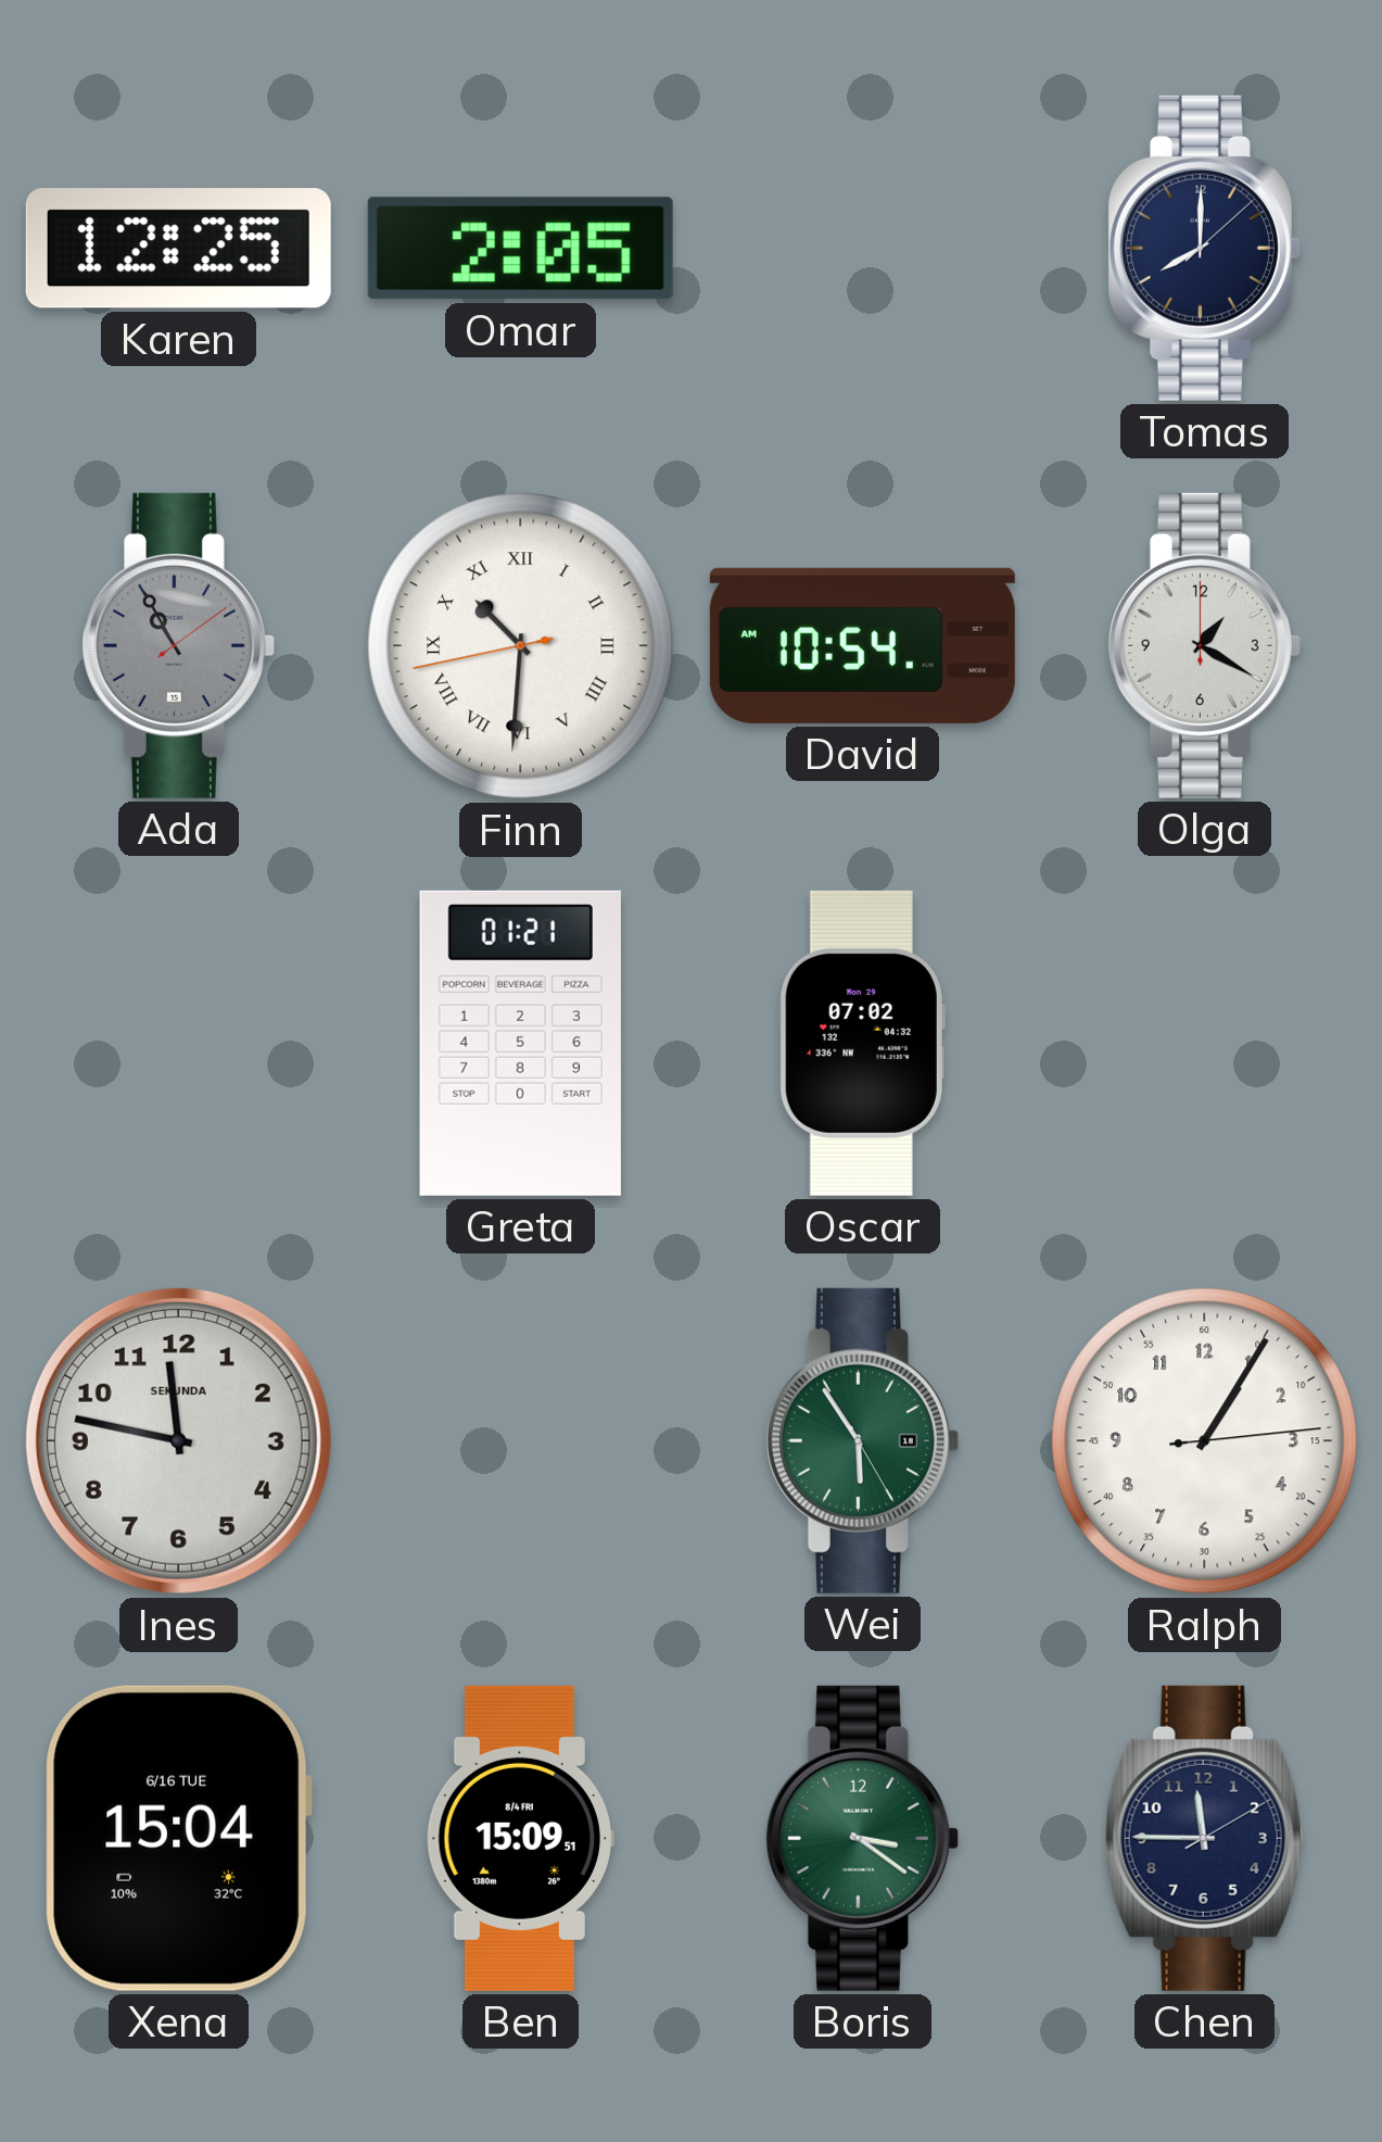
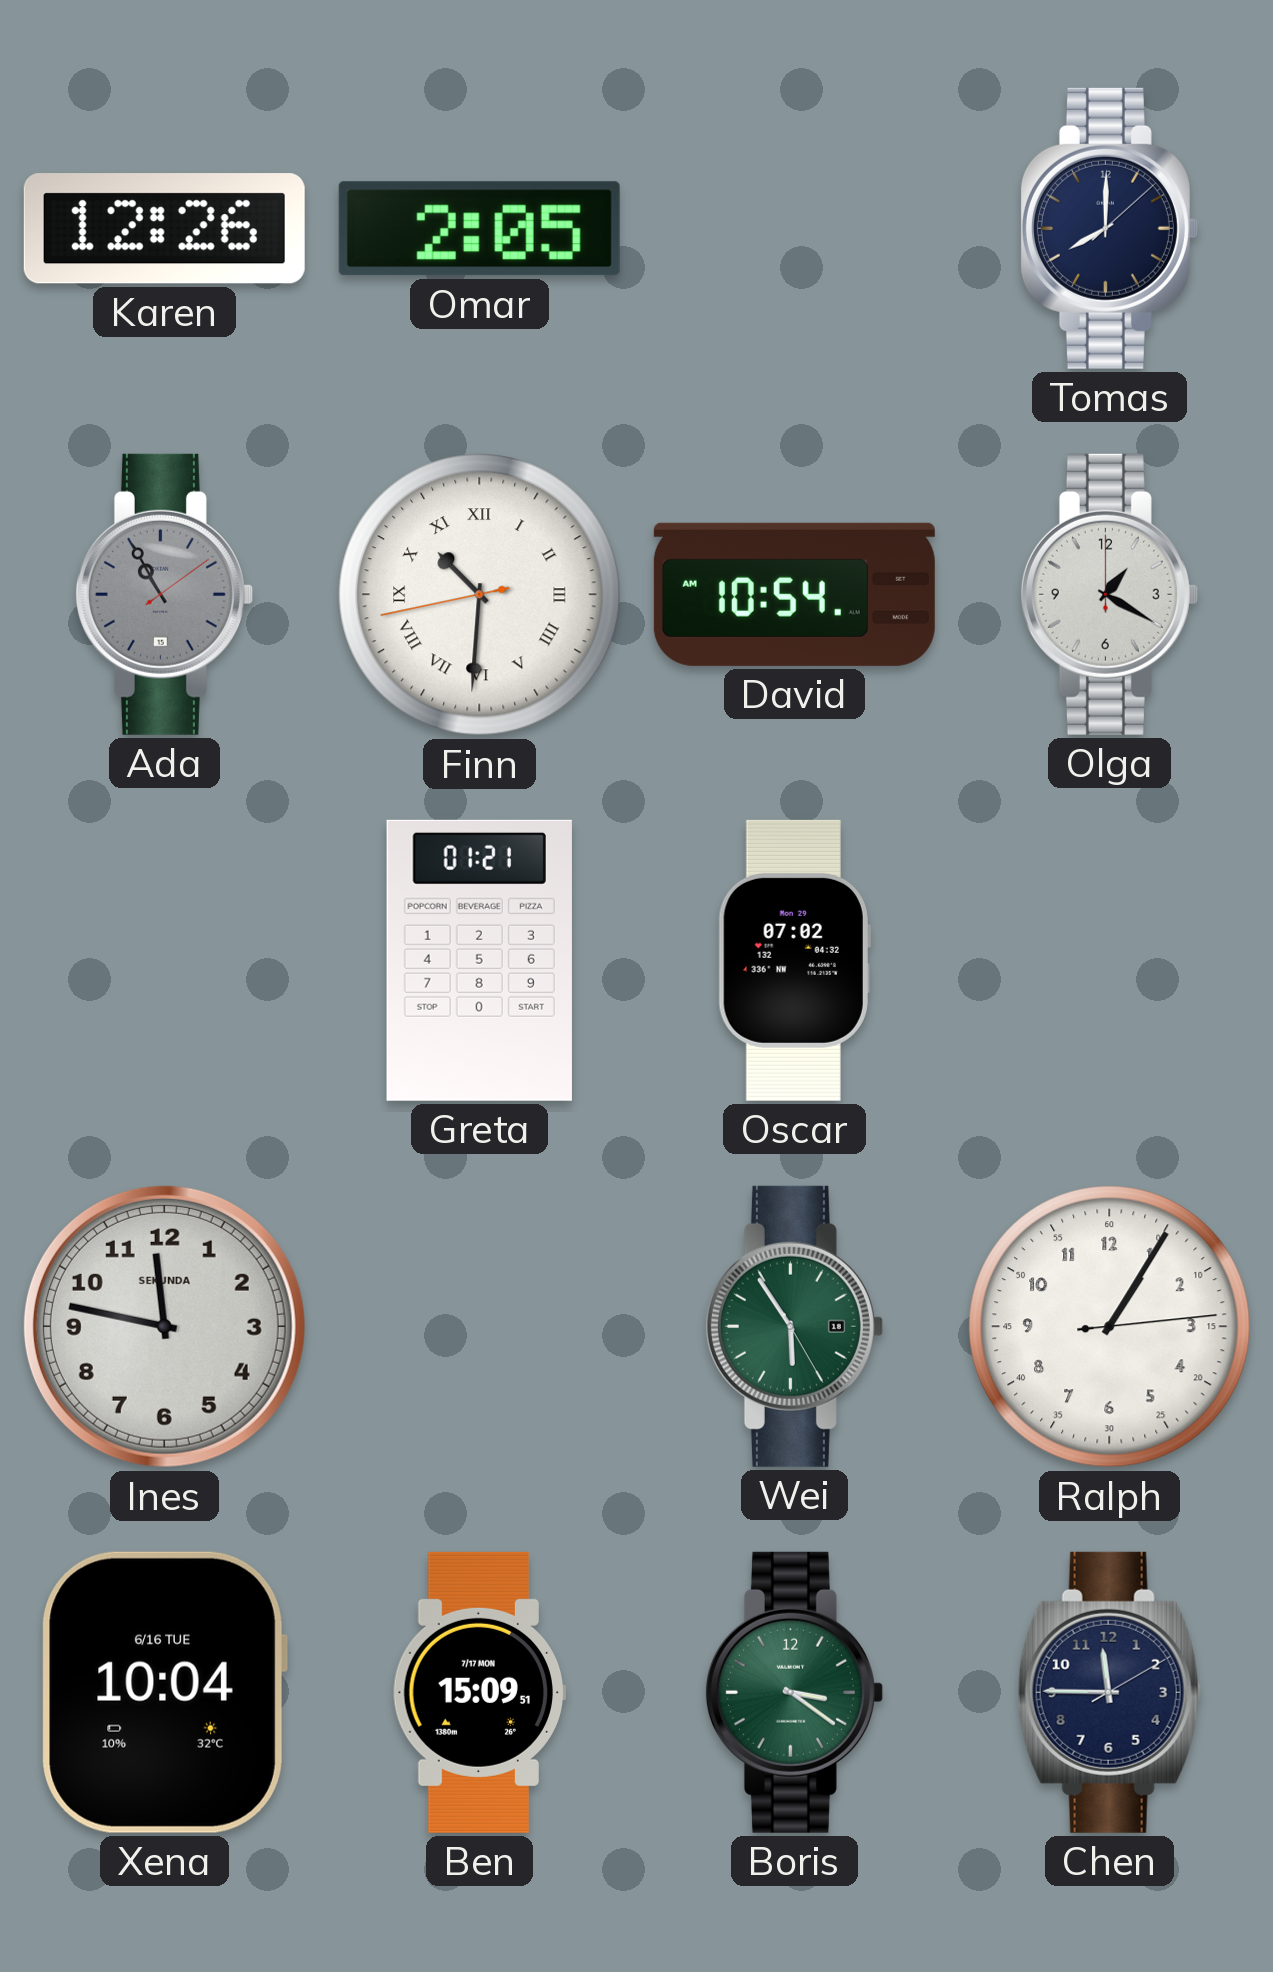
Karen: 12:25 -> 12:26
Xena: 15:04 -> 10:04
Ben date: 8/4 FRI -> 7/17 MON
